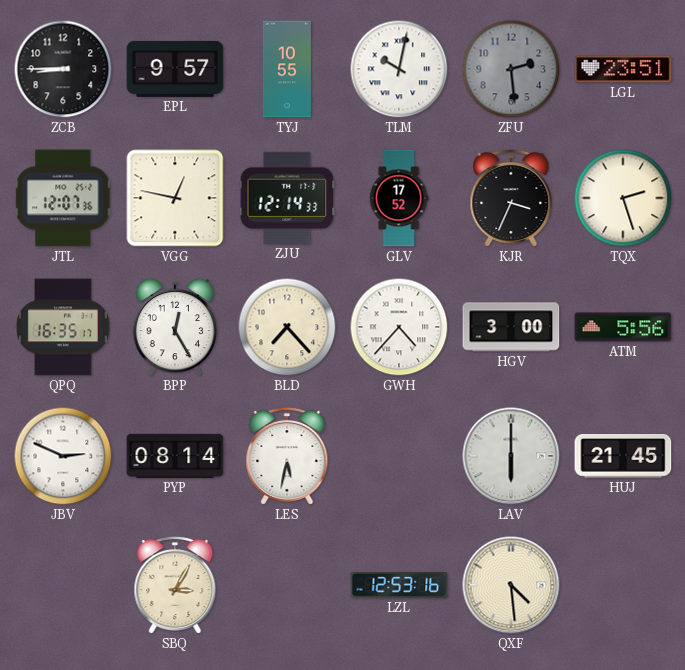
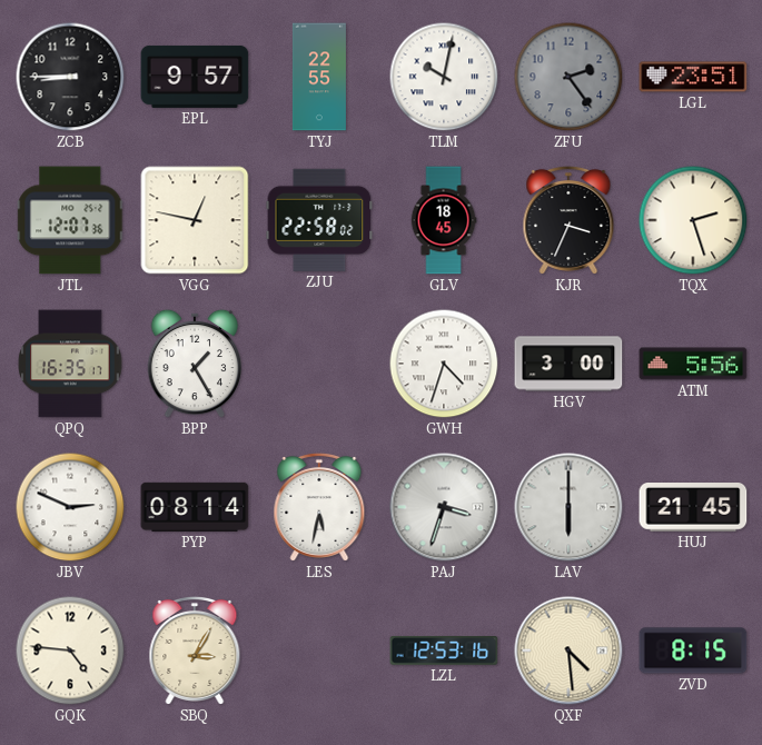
TYJ: 10:55 -> 22:55
ZFU: 2:29 -> 2:24
ZJU: 12:14 -> 22:58
GLV: 17:52 -> 18:45
BPP: 12:25 -> 1:25
BLD: 7:23 -> none
GWH: 4:37 -> 4:33
PAJ: none -> 3:33
GQK: none -> 4:46
ZVD: none -> 8:15
